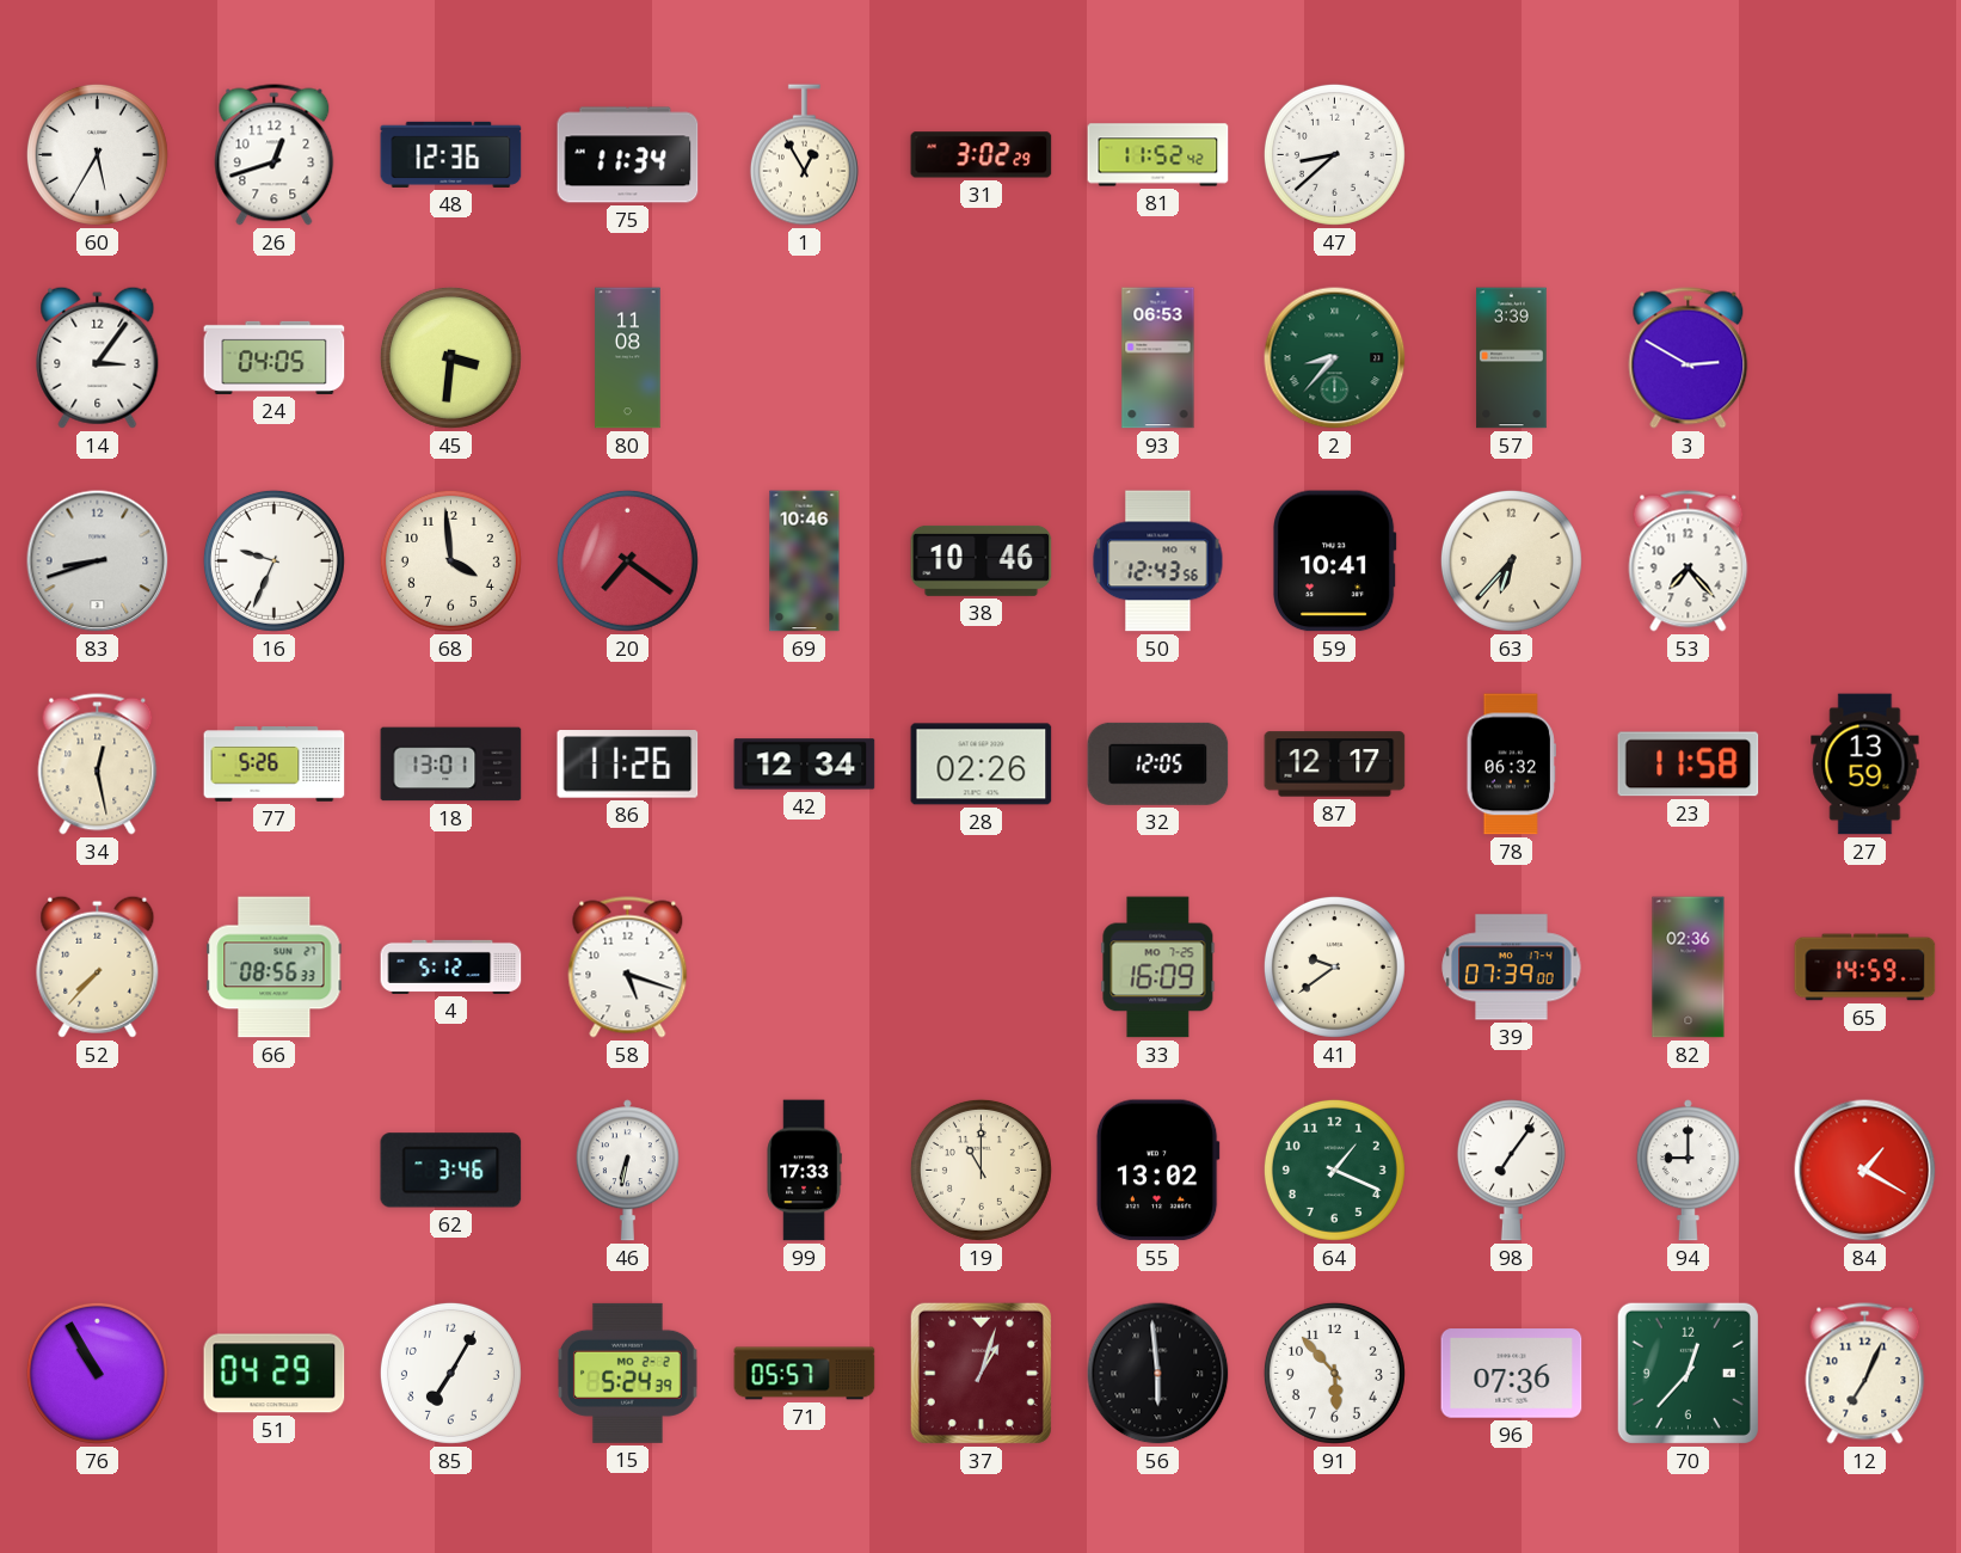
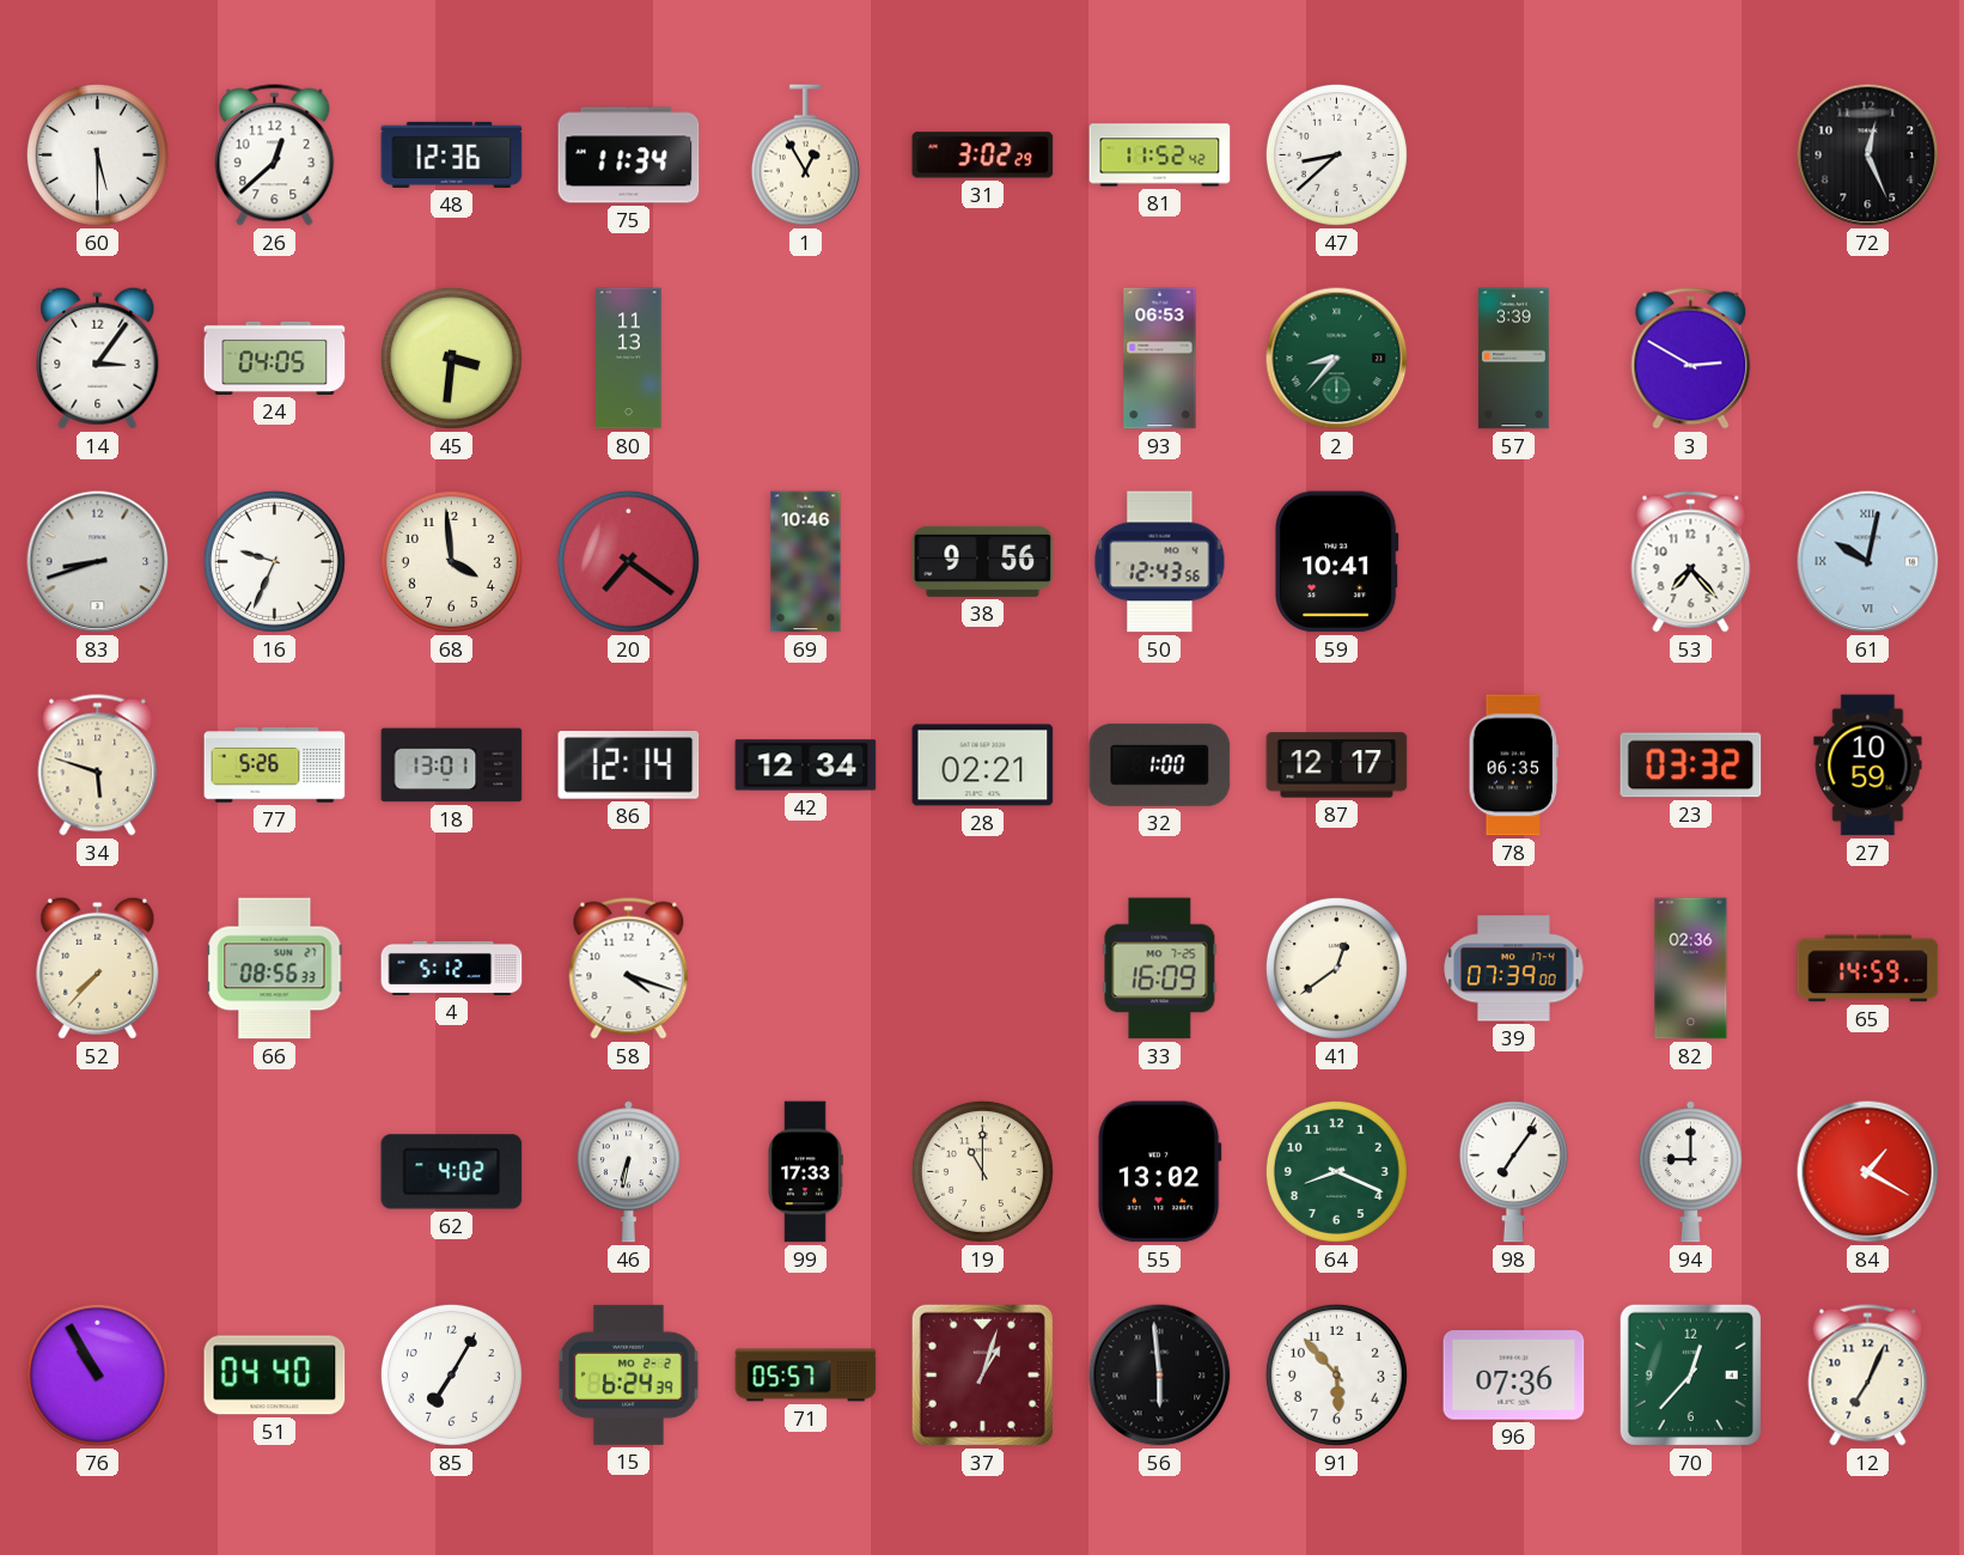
60: 5:35 -> 5:30
26: 12:42 -> 12:38
72: none -> 12:26
80: 11:08 -> 11:13
38: 10:46 -> 9:56
63: 6:37 -> none
61: none -> 10:02
34: 12:28 -> 5:48
86: 11:26 -> 12:14
28: 02:26 -> 02:21
32: 12:05 -> 1:00
78: 06:32 -> 06:35
23: 11:58 -> 03:32
27: 13:59 -> 10:59
58: 5:18 -> 4:18
41: 9:39 -> 12:39
62: 3:46 -> 4:02
64: 1:19 -> 8:19
51: 04:29 -> 04:40
15: 5:24 -> 6:24
